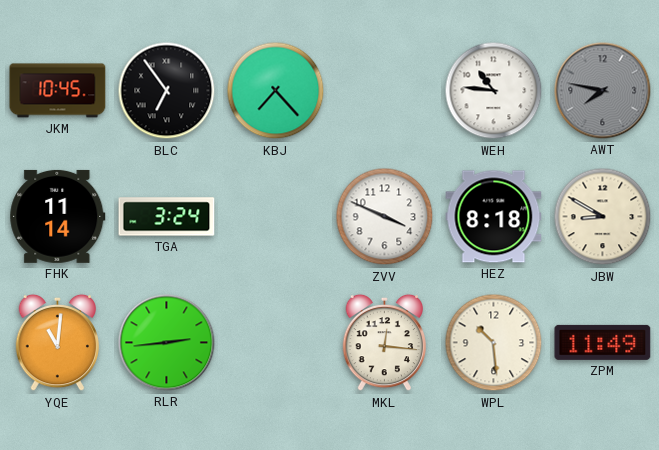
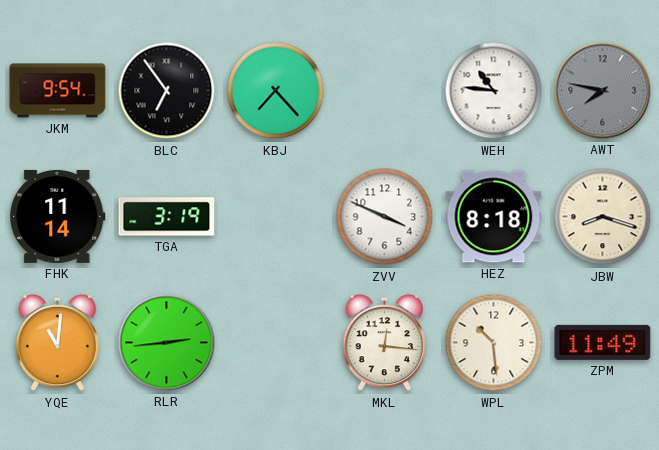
JKM: 10:45 -> 9:54
TGA: 3:24 -> 3:19
JBW: 8:50 -> 8:18
